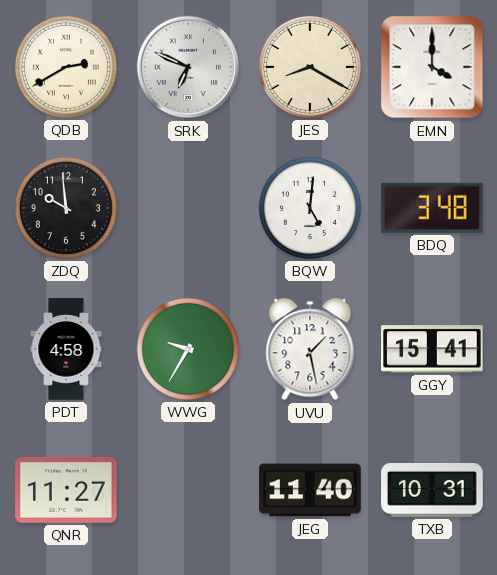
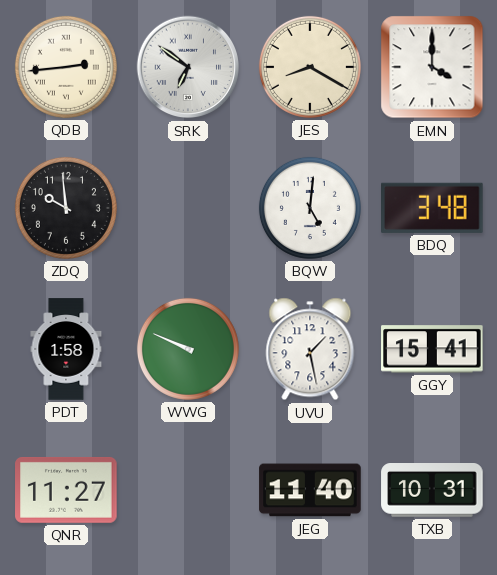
QDB: 2:40 -> 2:44
SRK: 6:49 -> 6:51
PDT: 4:58 -> 1:58
WWG: 9:35 -> 9:49
